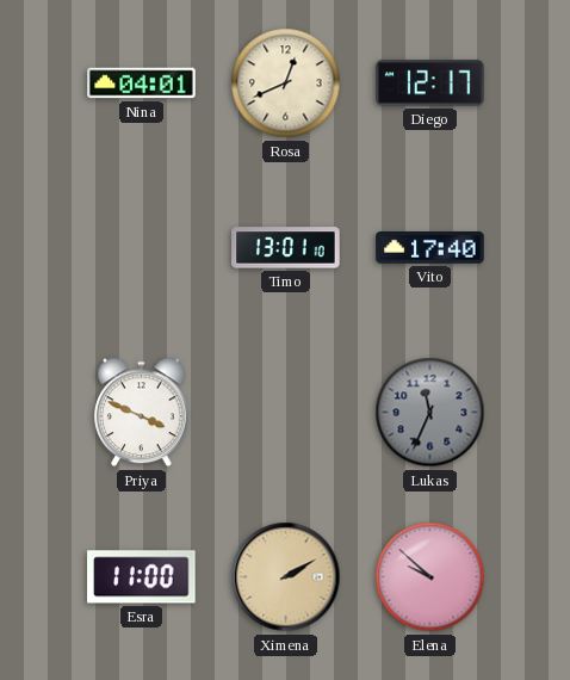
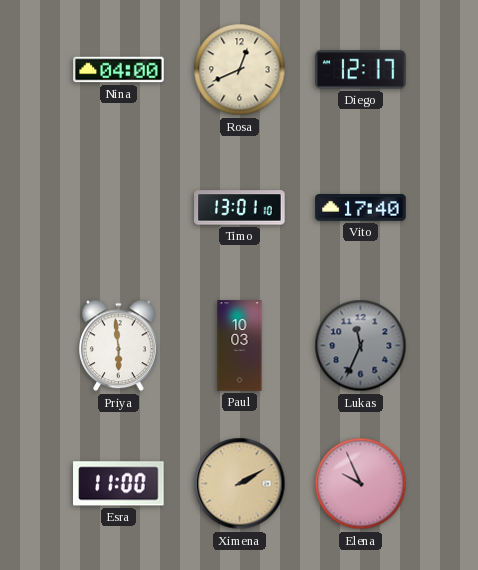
Nina: 04:01 -> 04:00
Priya: 3:49 -> 5:59
Paul: none -> 10:03
Elena: 9:52 -> 9:56
